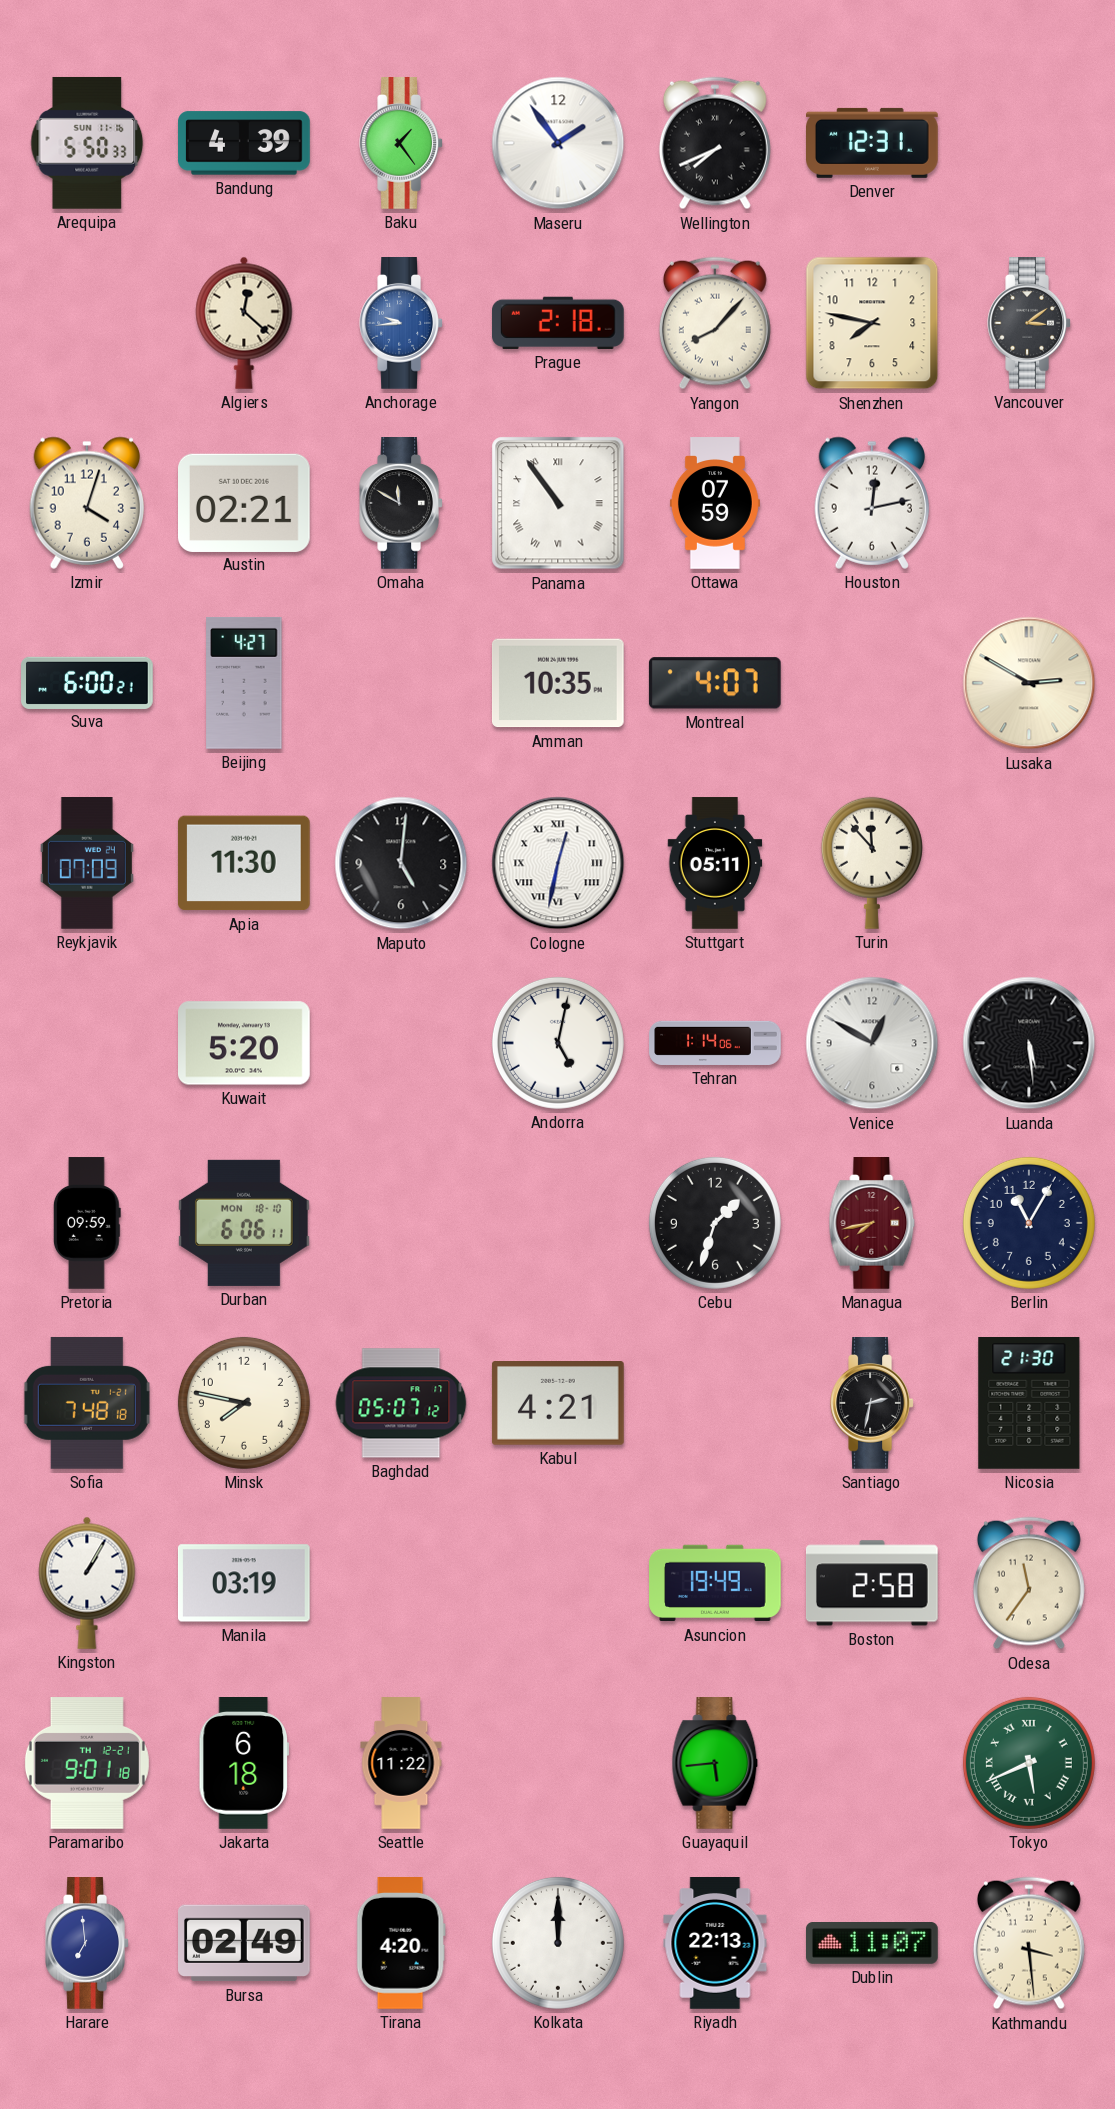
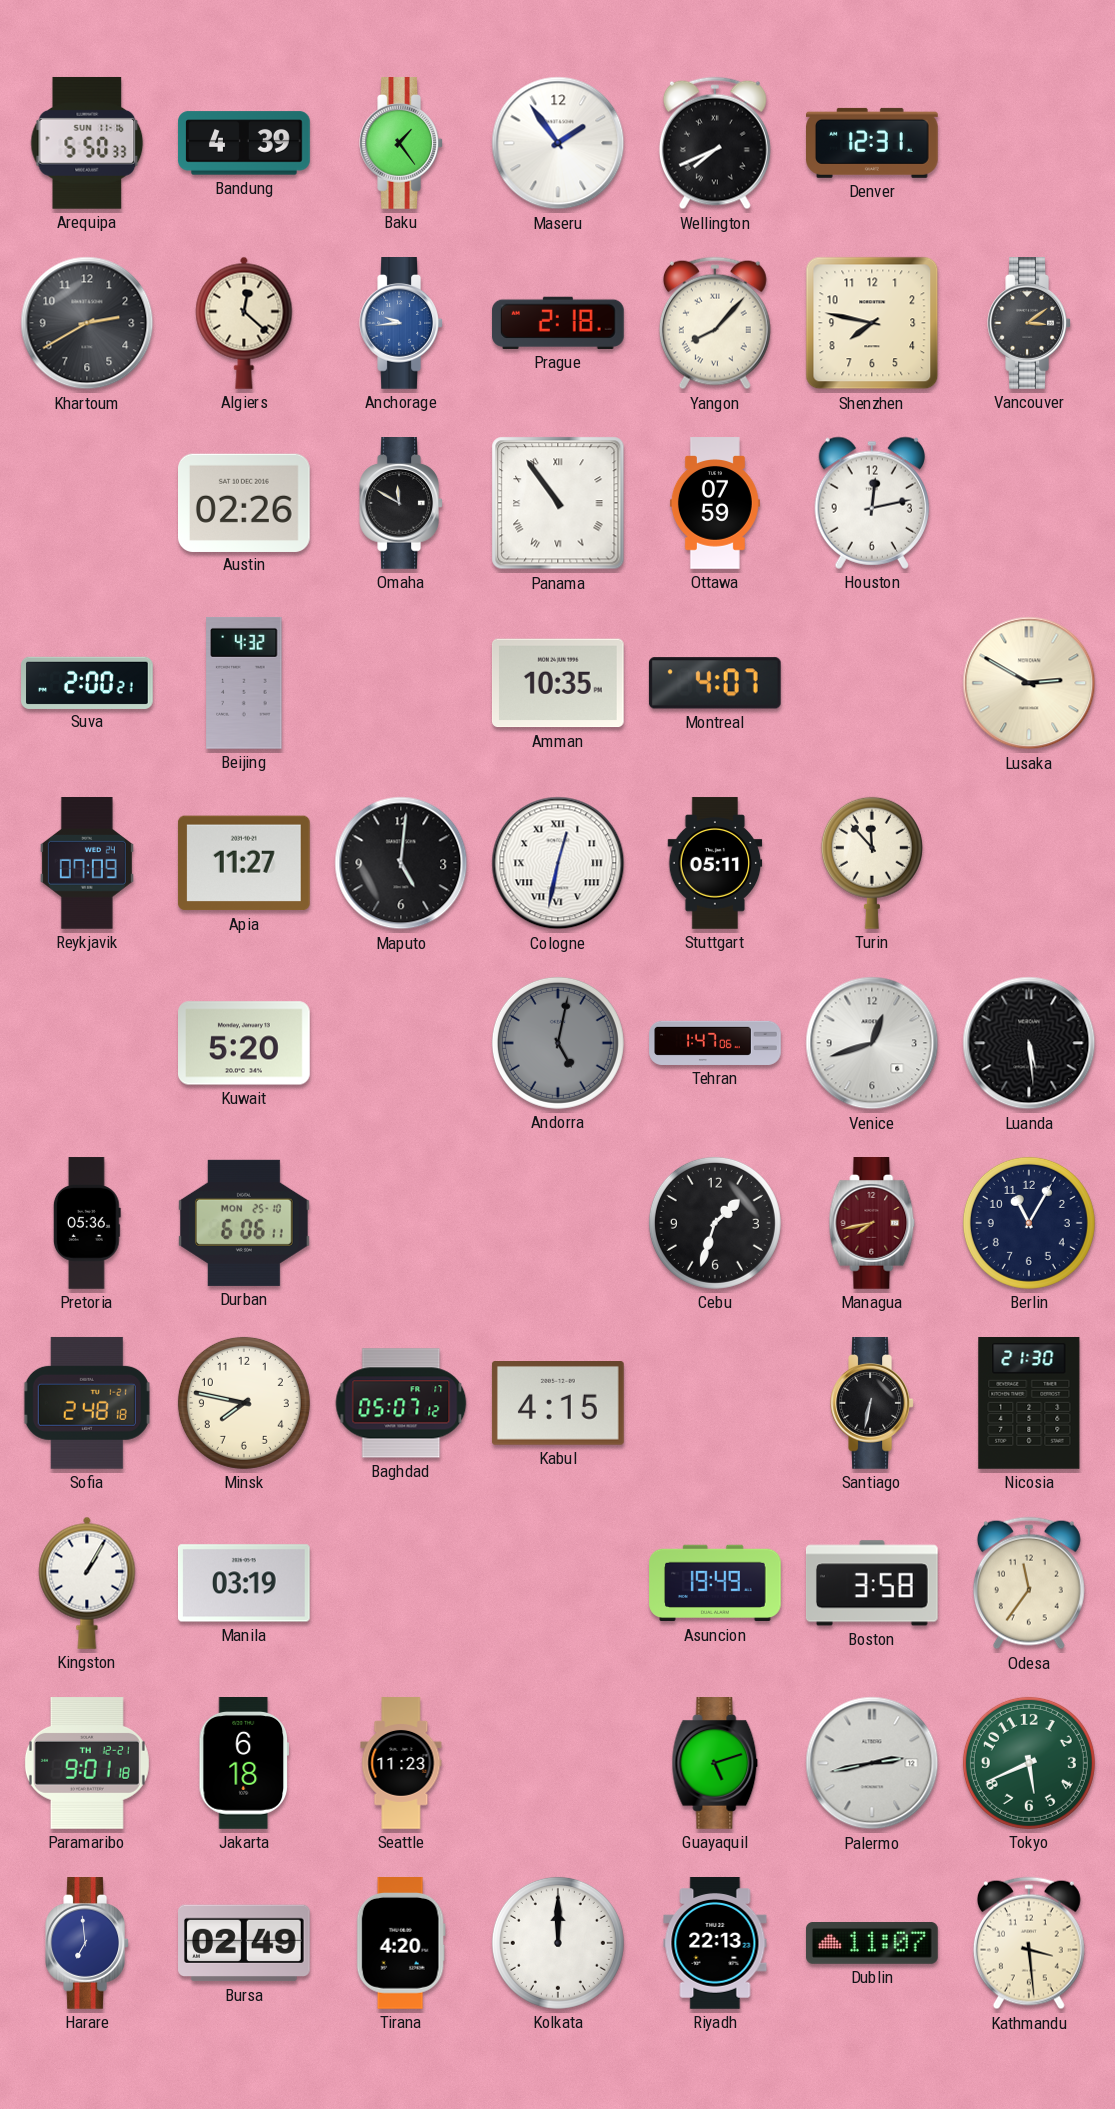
Khartoum: none -> 2:40
Izmir: 4:03 -> none
Austin: 02:21 -> 02:26
Suva: 6:00 -> 2:00
Beijing: 4:27 -> 4:32
Apia: 11:30 -> 11:27
Andorra dial: white -> grey
Tehran: 1:14 -> 1:47
Venice: 12:50 -> 12:42
Pretoria: 09:59 -> 05:36
Durban date: MON 18-10 -> MON 25-10
Sofia: 7:48 -> 2:48
Kabul: 4:21 -> 4:15
Santiago: 2:32 -> 6:32
Boston: 2:58 -> 3:58
Seattle: 11:22 -> 11:23
Guayaquil: 5:44 -> 5:12
Palermo: none -> 2:43
Tokyo numerals: Roman -> Arabic
